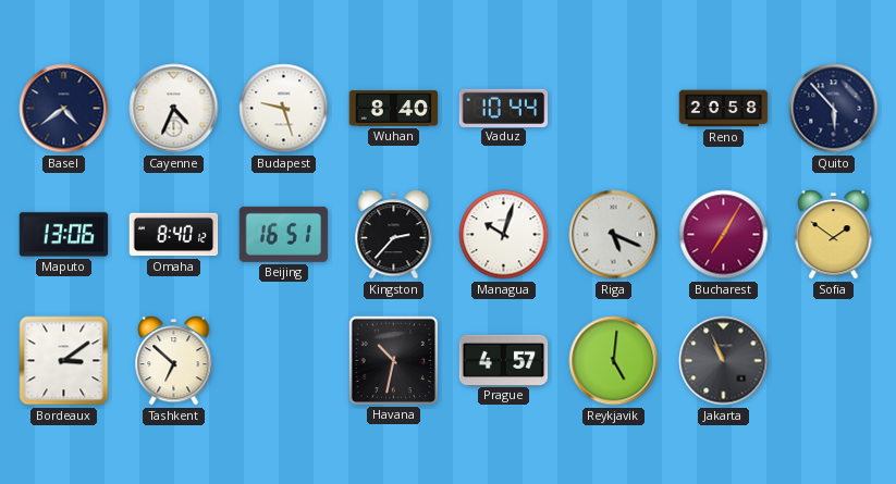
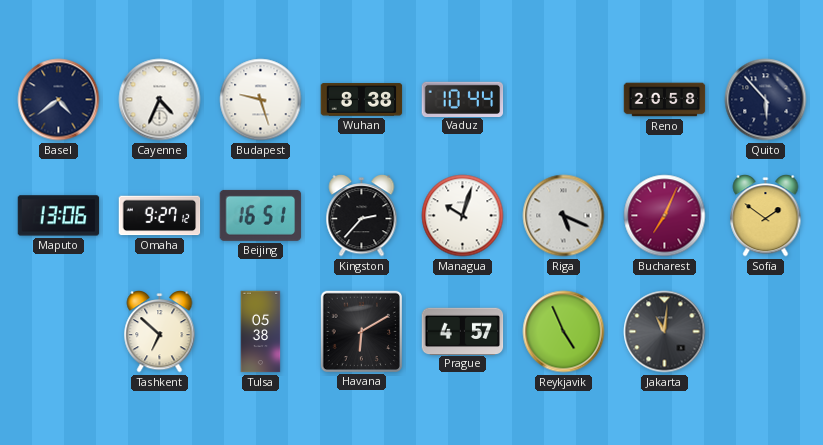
Wuhan: 8:40 -> 8:38
Omaha: 8:40 -> 9:27
Bucharest: 7:05 -> 7:04
Bordeaux: 3:09 -> none
Tulsa: none -> 05:38
Havana: 10:32 -> 6:10
Reykjavik: 5:01 -> 4:56
Jakarta: 10:56 -> 11:01
